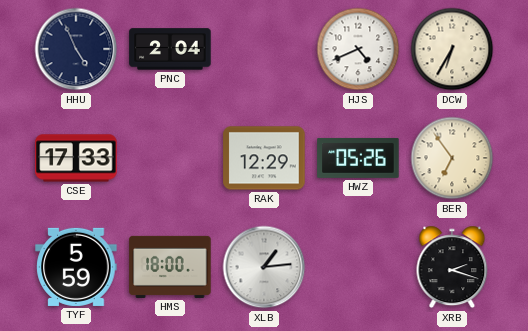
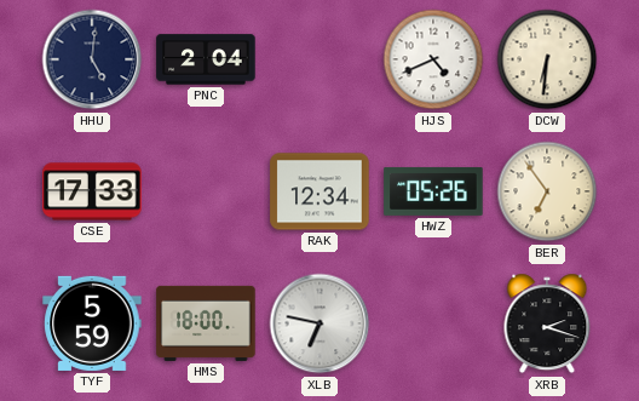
HHU: 4:56 -> 5:01
DCW: 6:35 -> 6:31
RAK: 12:29 -> 12:34
XLB: 1:14 -> 6:47
